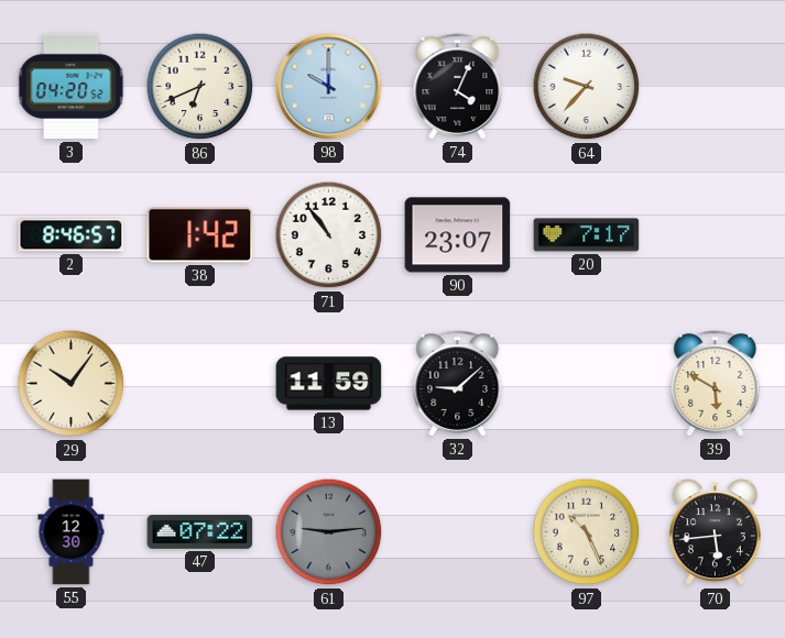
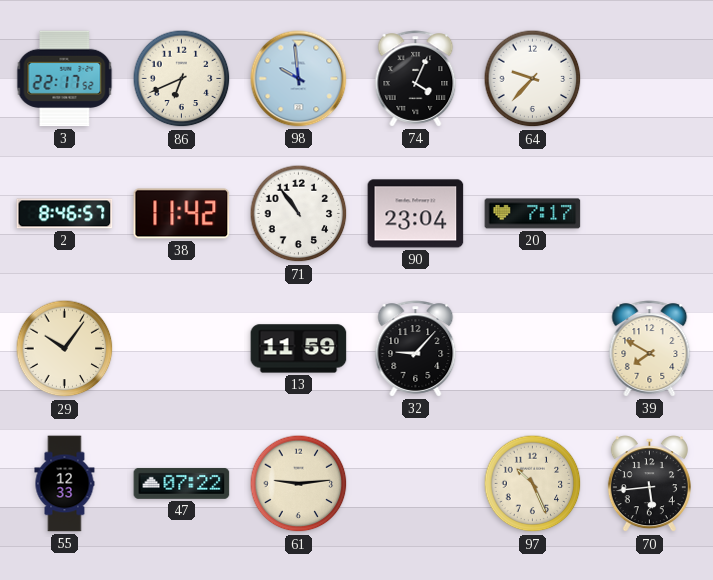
3: 04:20 -> 22:17
98: 10:00 -> 9:59
38: 1:42 -> 11:42
90: 23:07 -> 23:04
32: 9:08 -> 9:07
39: 5:50 -> 7:50
55: 12:30 -> 12:33
61 dial: grey -> cream
